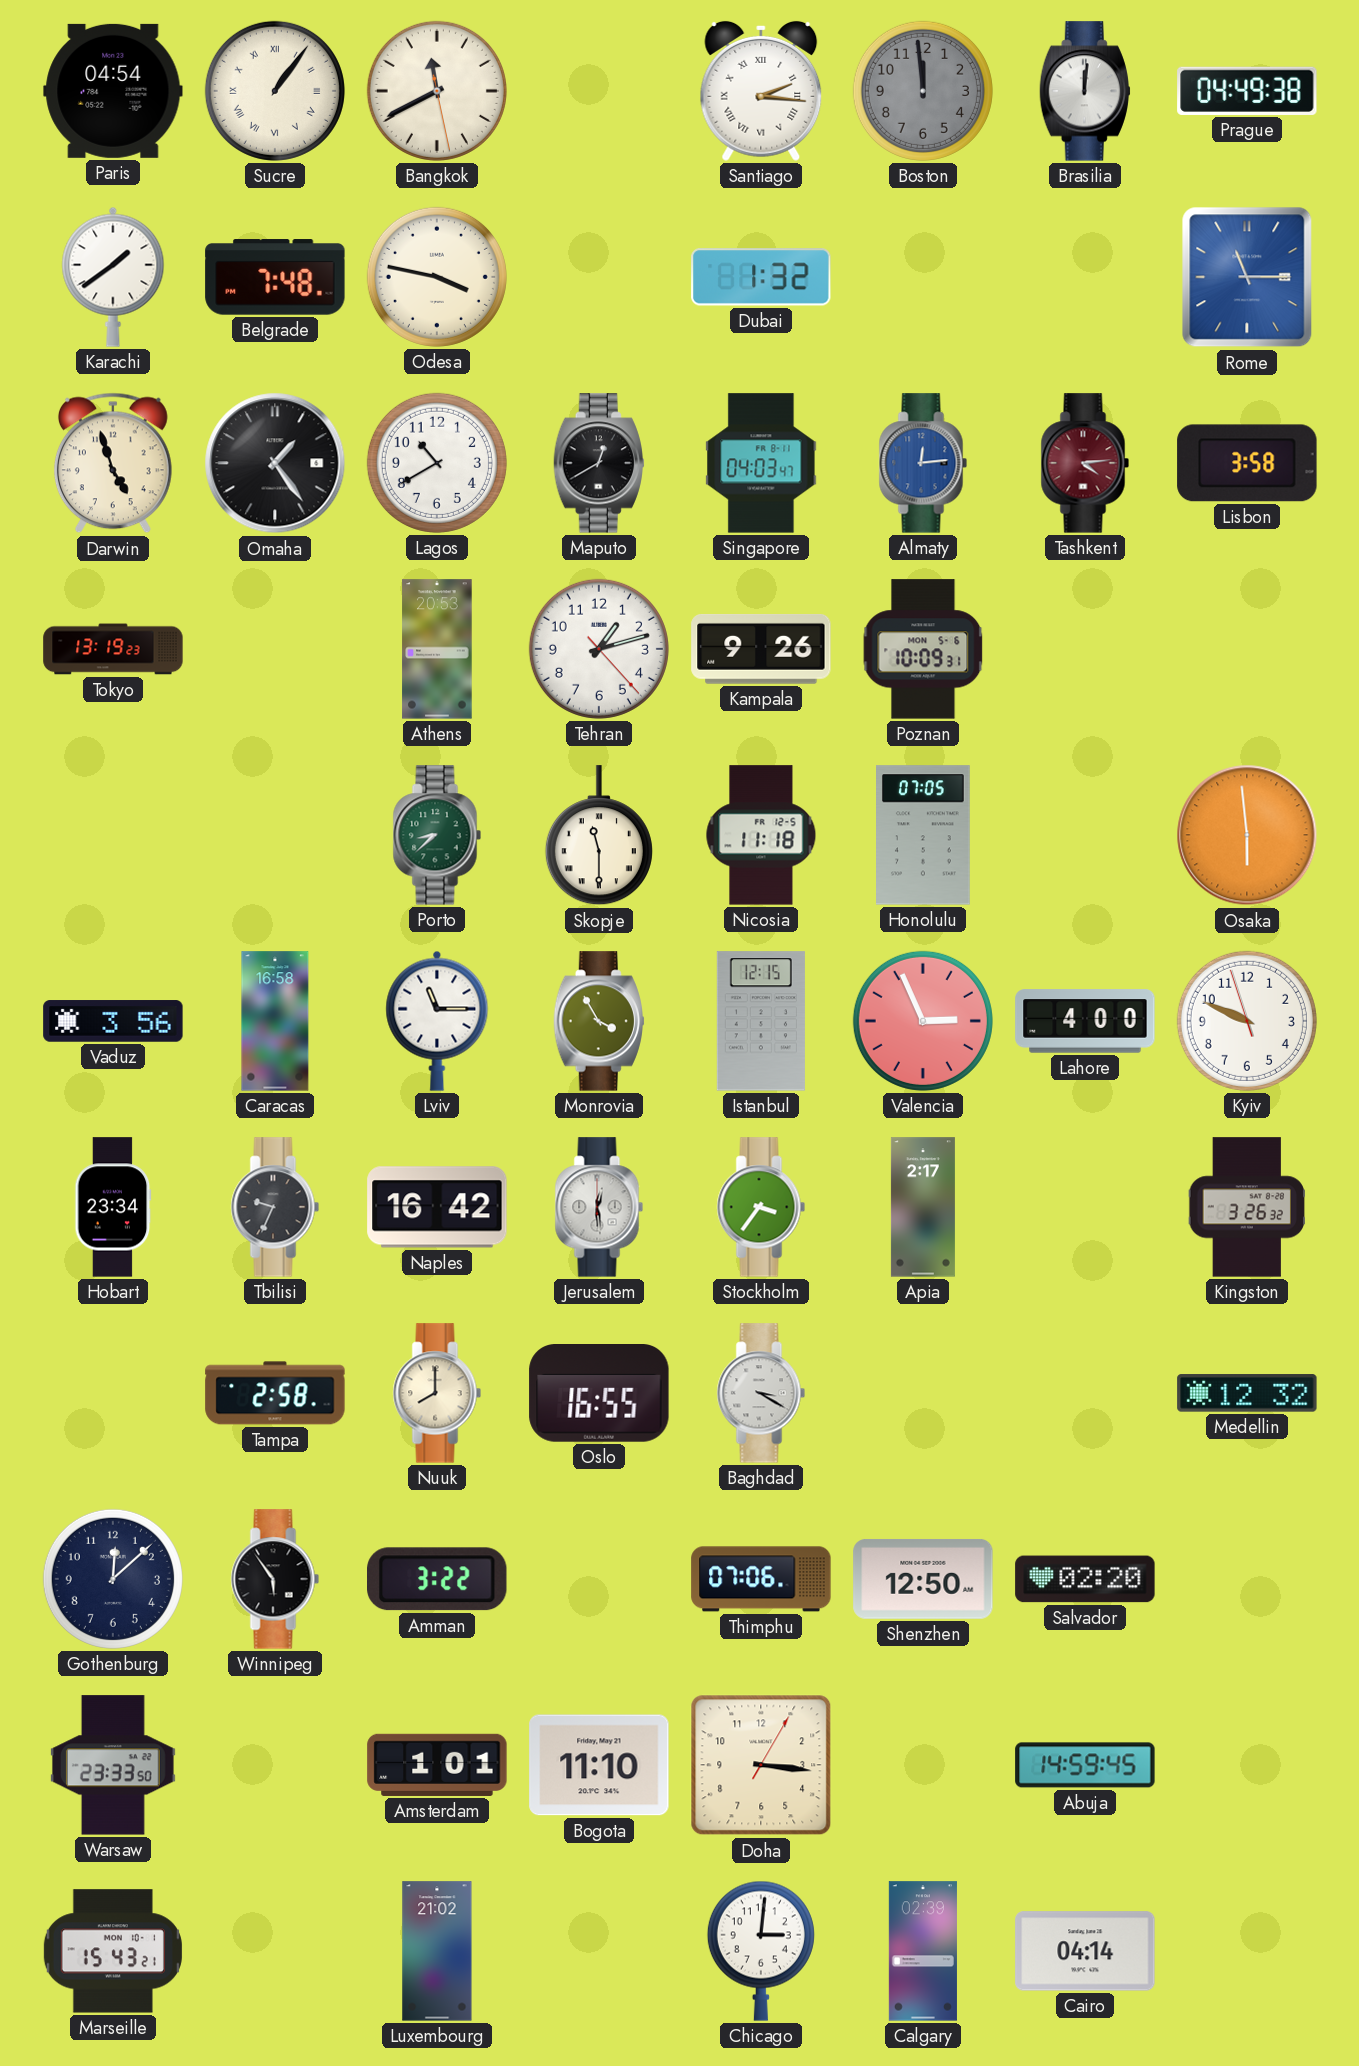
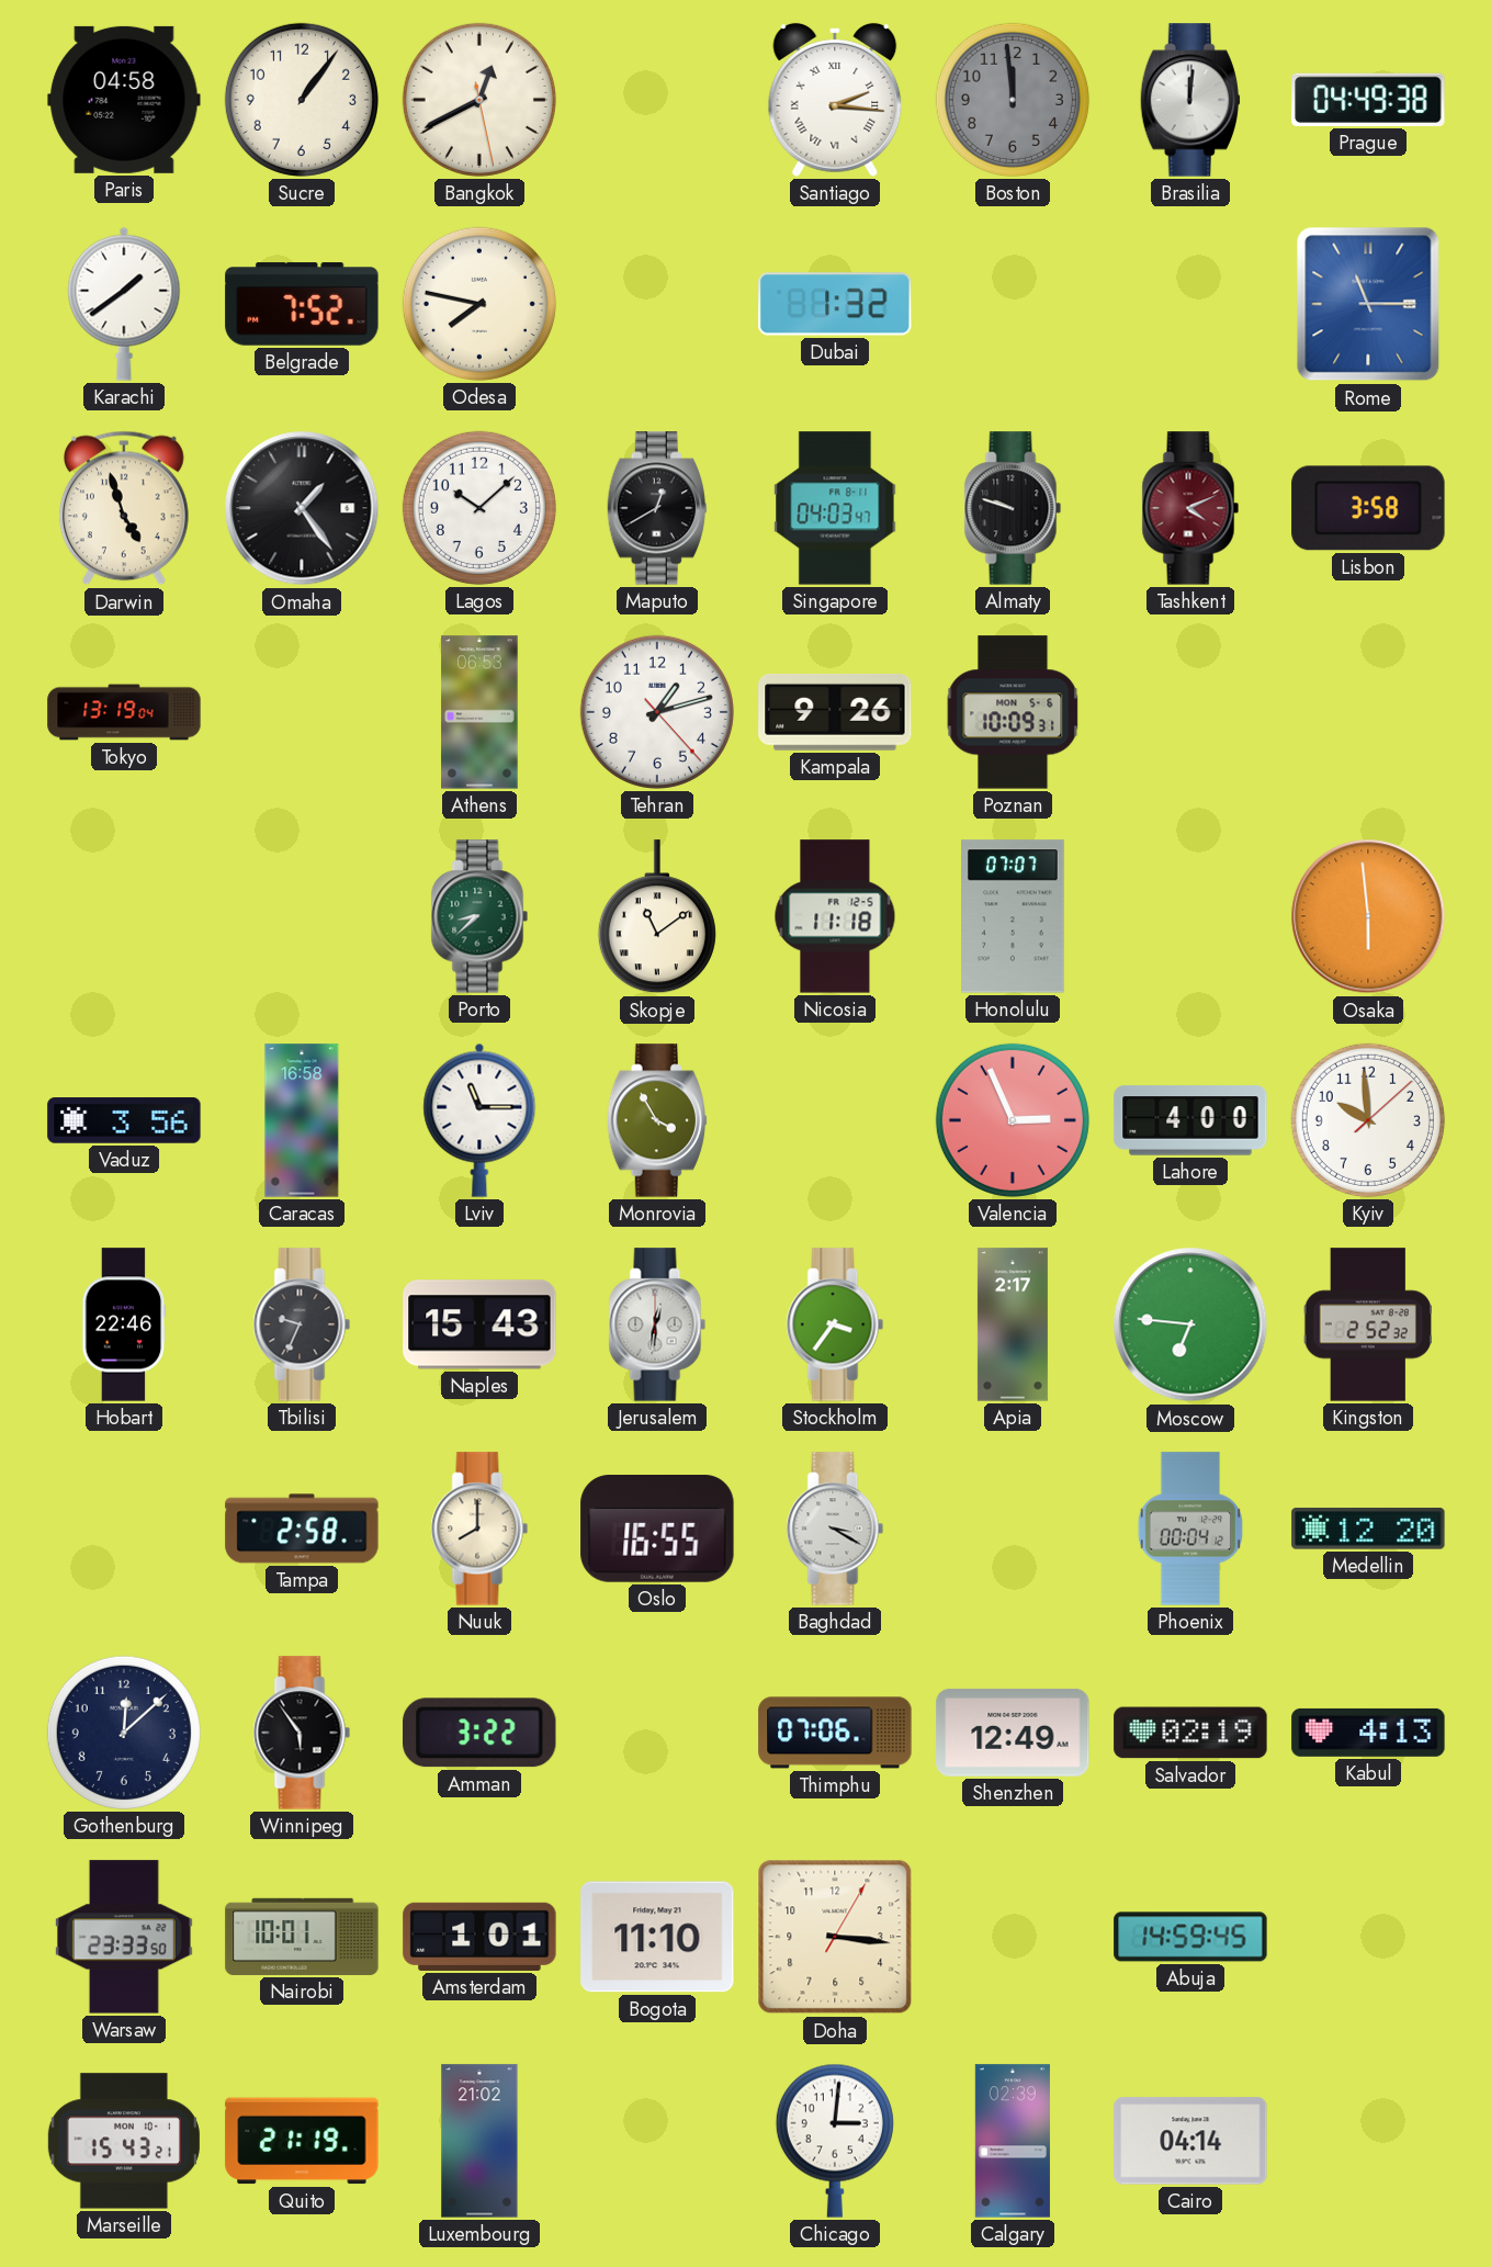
Paris: 04:54 -> 04:58
Sucre numerals: Roman -> Arabic
Bangkok: 11:40 -> 12:40
Belgrade: 7:48 -> 7:52
Odesa: 3:47 -> 7:47
Lagos: 10:40 -> 10:08
Almaty: 12:14 -> 9:48
Almaty dial: blue -> black
Tashkent: 4:14 -> 4:11
Tokyo: 13:19:23 -> 13:19:04
Athens: 20:53 -> 06:53
Skopje: 11:30 -> 11:09
Honolulu: 07:05 -> 07:07
Istanbul: 12:15 -> none
Kyiv: 9:48 -> 9:59
Hobart: 23:34 -> 22:46
Naples: 16:42 -> 15:43
Jerusalem: 12:29 -> 12:31
Moscow: none -> 6:46
Kingston: 3:26 -> 2:52
Phoenix: none -> 00:04
Medellin: 12:32 -> 12:20
Shenzhen: 12:50 -> 12:49
Salvador: 02:20 -> 02:19
Kabul: none -> 4:13
Nairobi: none -> 10:01
Quito: none -> 21:19
